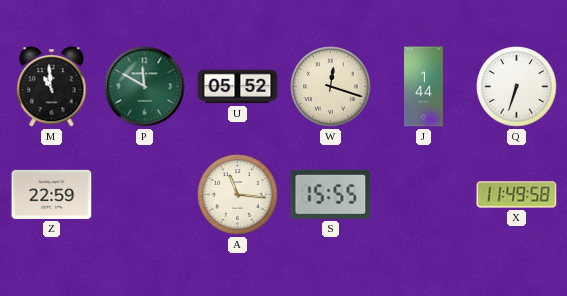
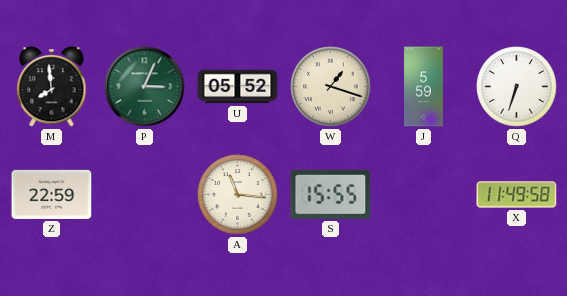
M: 10:59 -> 7:59
P: 11:50 -> 3:04
W: 12:18 -> 1:18
J: 1:44 -> 5:59
